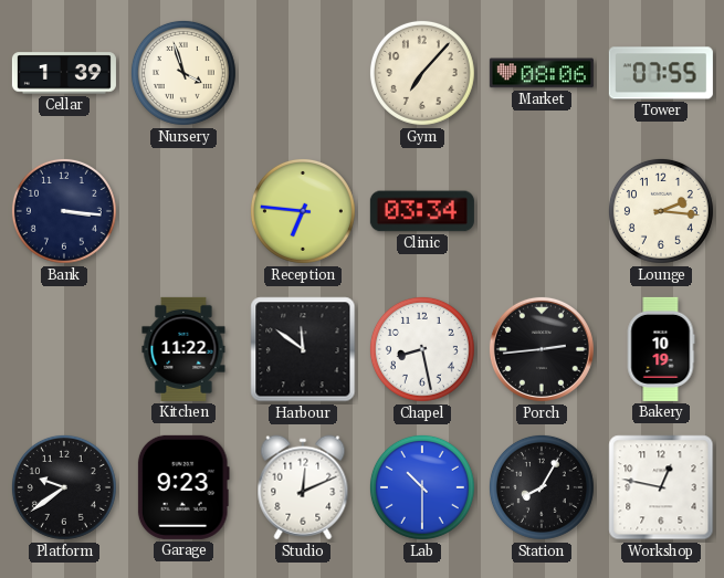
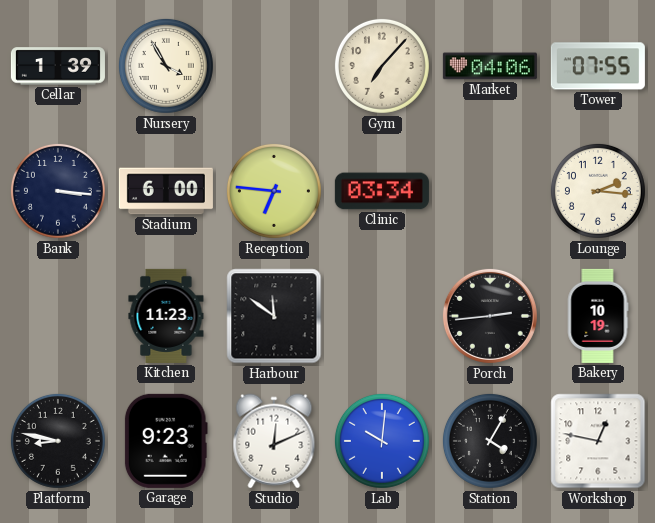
Nursery: 3:57 -> 3:55
Market: 08:06 -> 04:06
Stadium: none -> 6:00
Kitchen: 11:22 -> 11:23
Chapel: 8:28 -> none
Platform: 9:39 -> 8:47
Lab: 10:30 -> 10:01
Station: 8:05 -> 4:05
